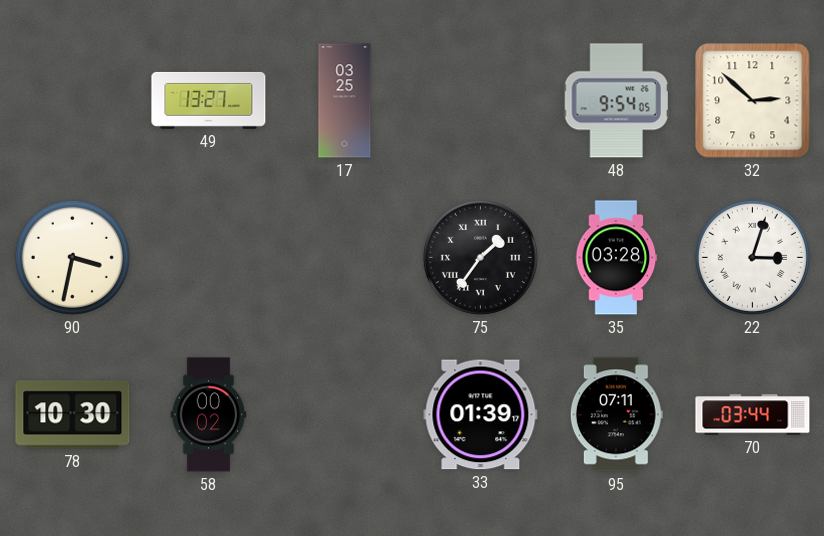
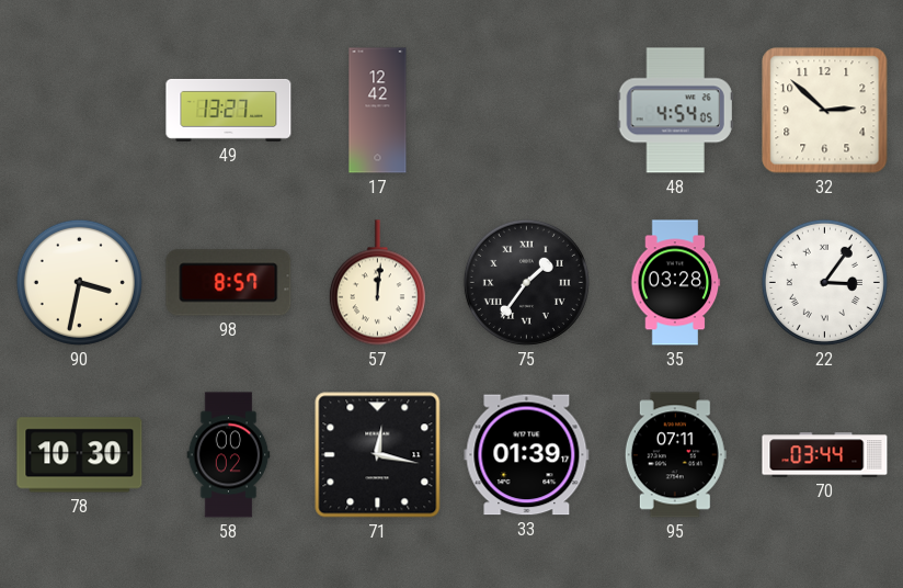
17: 03:25 -> 12:42
48: 9:54 -> 4:54
98: none -> 8:57
57: none -> 12:01
22: 3:03 -> 3:06
71: none -> 12:17
